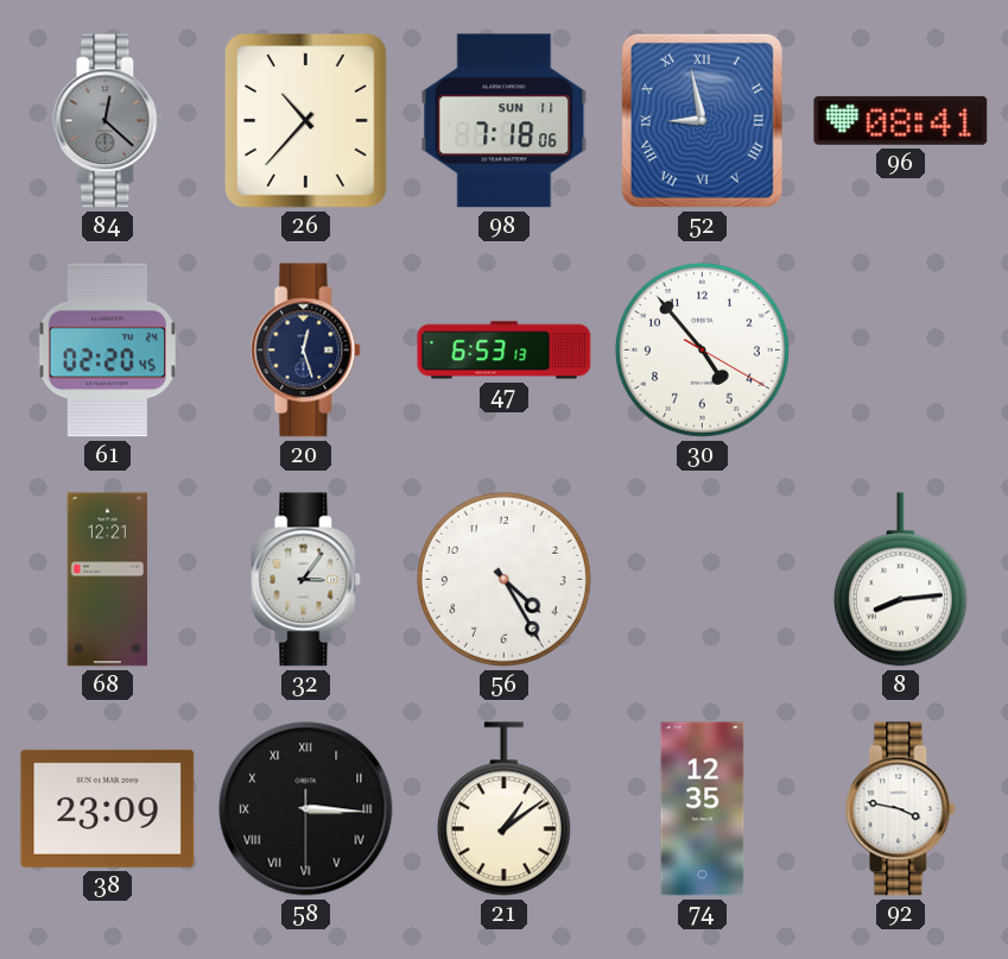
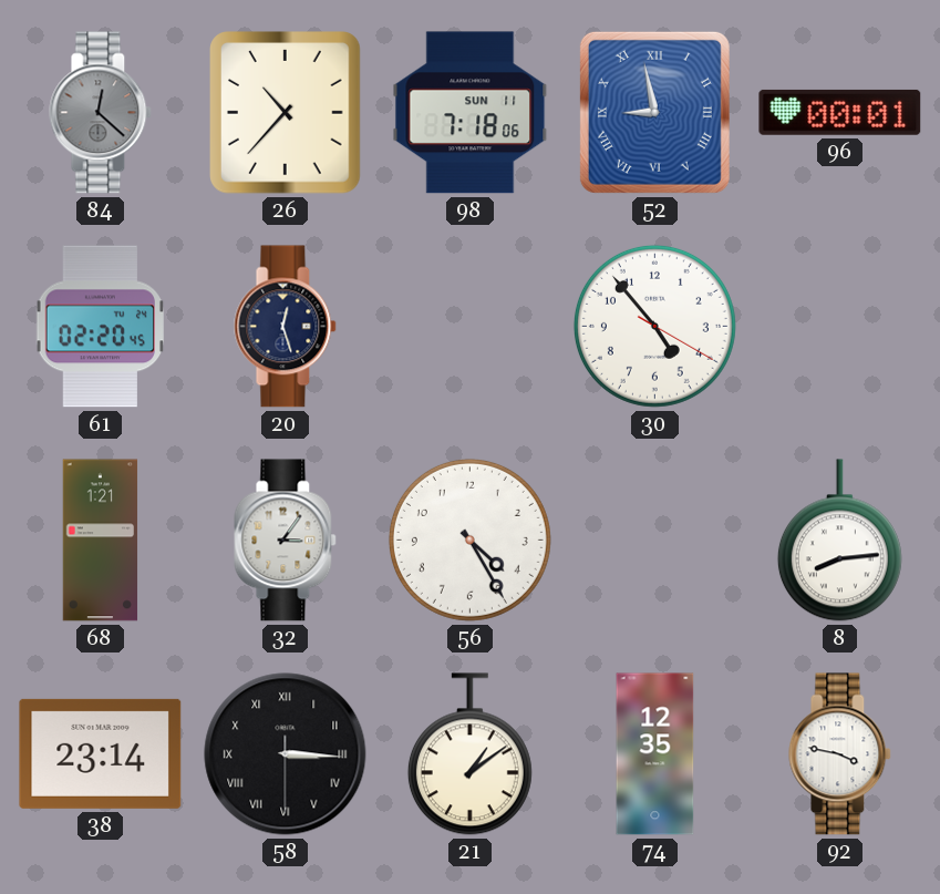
96: 08:41 -> 00:01
47: 6:53 -> none
68: 12:21 -> 1:21
38: 23:09 -> 23:14
